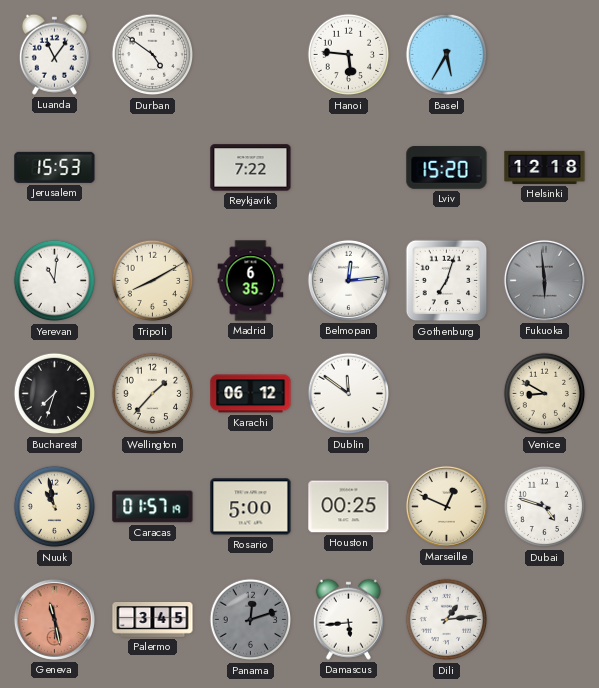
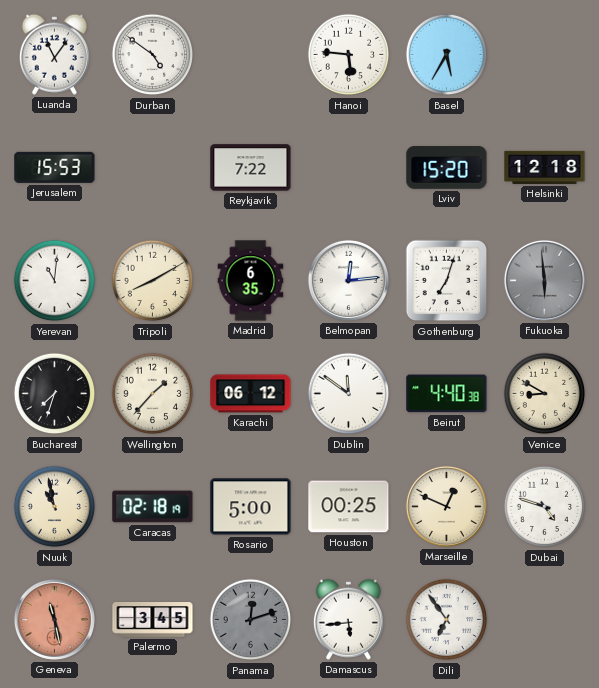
Beirut: none -> 4:40
Caracas: 01:57 -> 02:18
Dili: 1:14 -> 6:54
